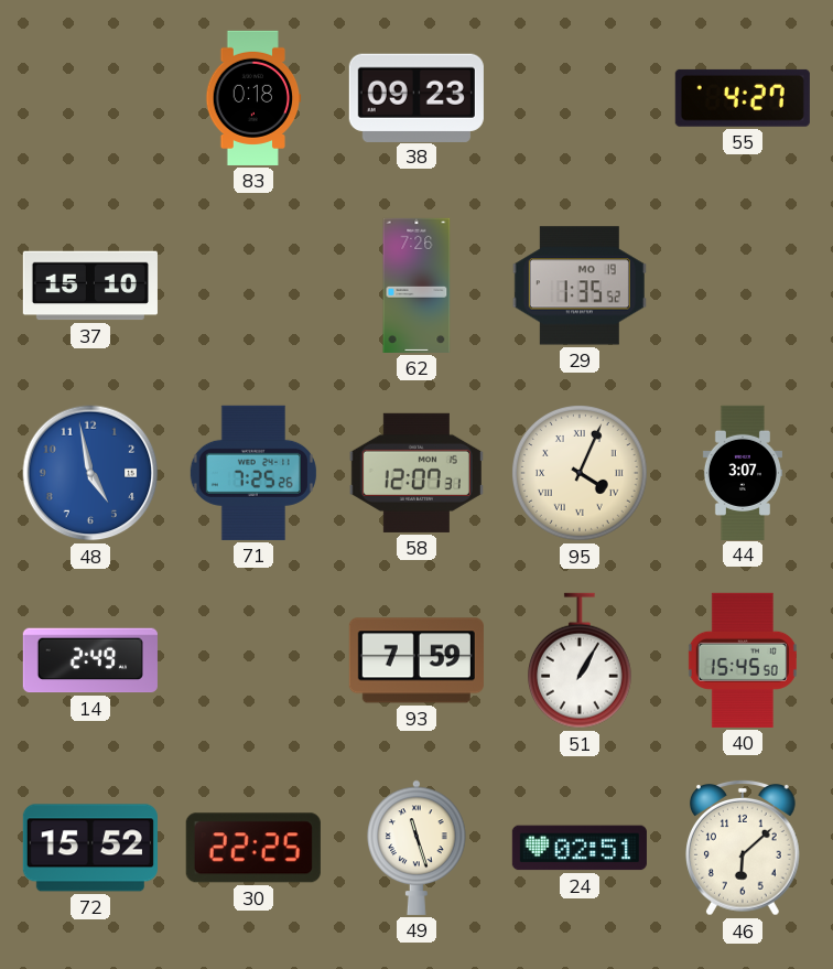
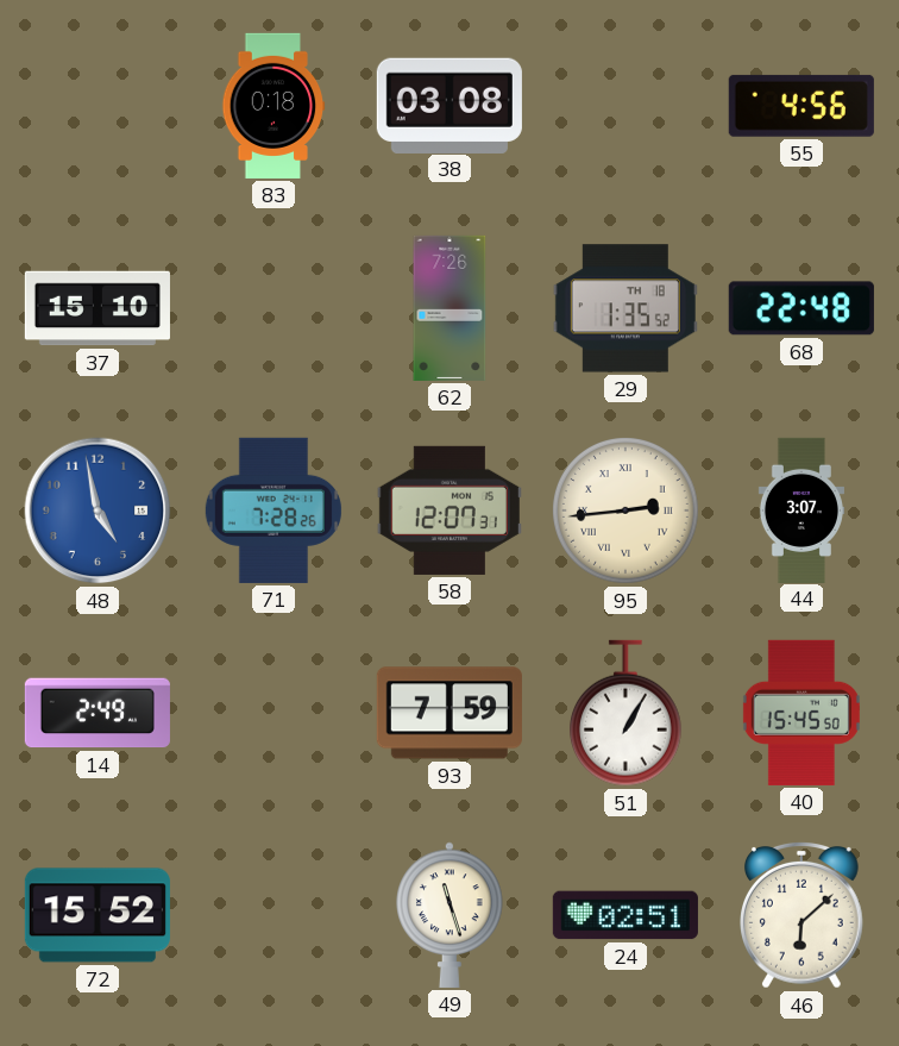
38: 09:23 -> 03:08
55: 4:27 -> 4:56
29 date: MO 19 -> TH 18
68: none -> 22:48
71: 7:25 -> 7:28
95: 4:04 -> 2:44
30: 22:25 -> none
